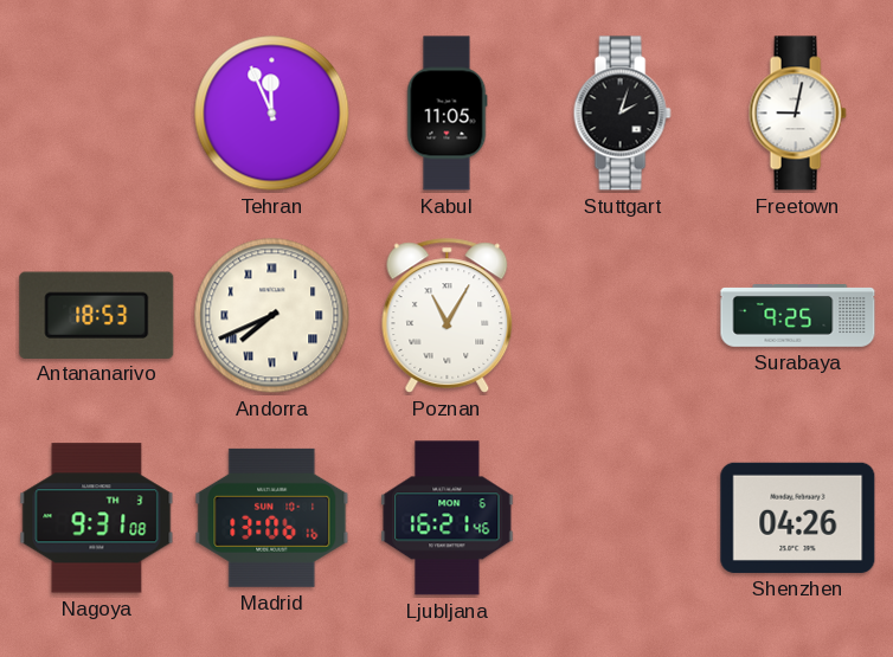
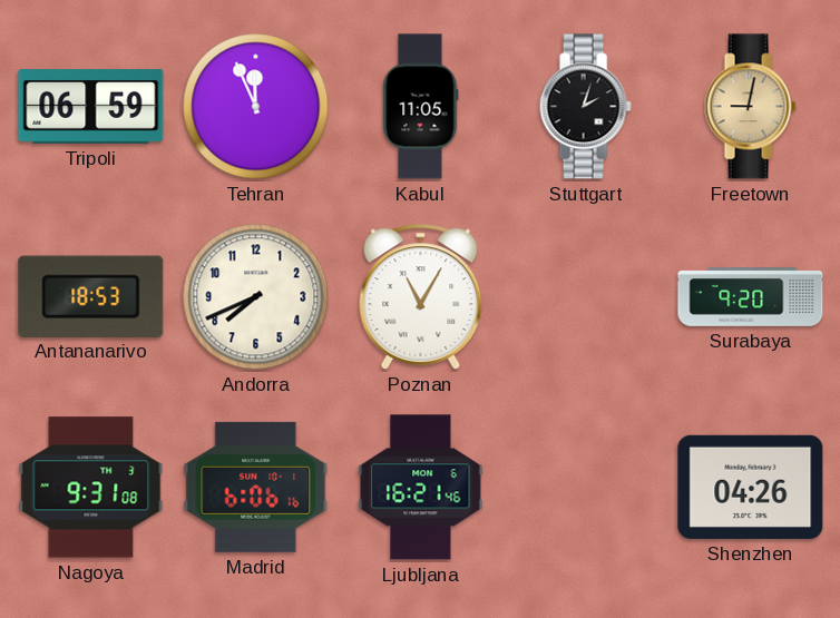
Tripoli: none -> 06:59
Freetown dial: white -> champagne
Andorra numerals: Roman -> Arabic
Surabaya: 9:25 -> 9:20
Madrid: 13:06 -> 6:06
